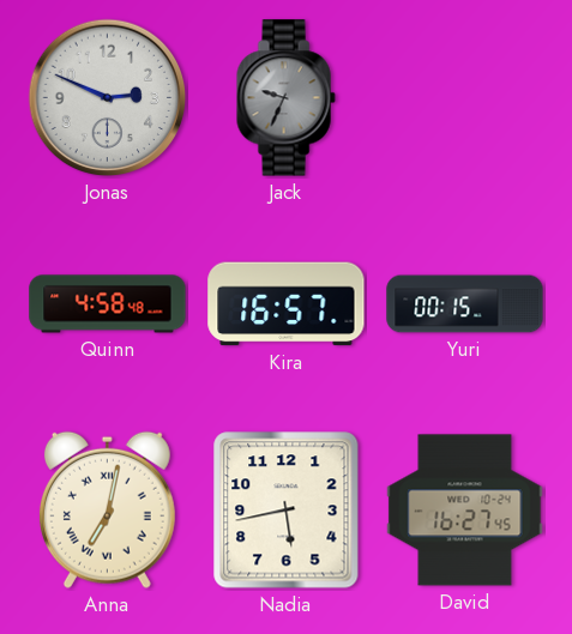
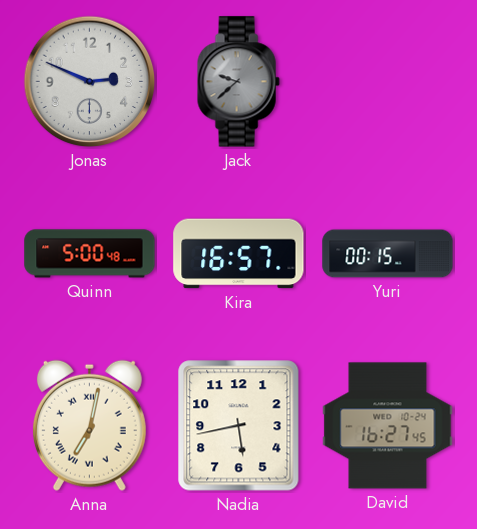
Jack: 9:34 -> 9:38
Quinn: 4:58 -> 5:00
